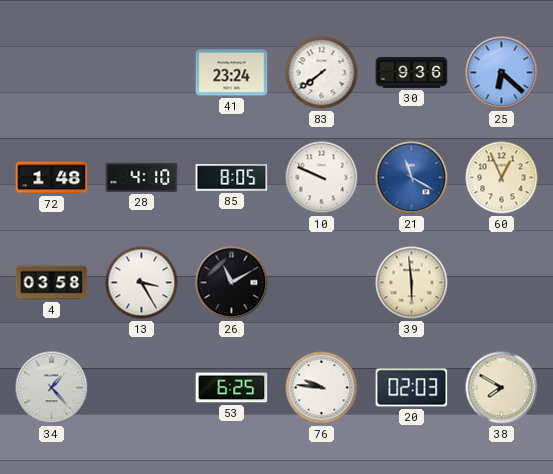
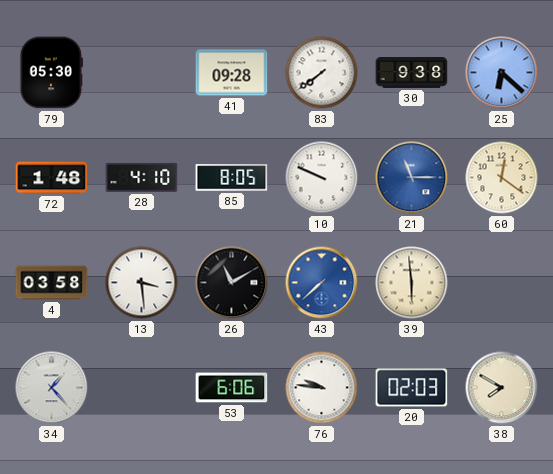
79: none -> 05:30
41: 23:24 -> 09:28
30: 9:36 -> 9:38
21: 11:20 -> 11:15
60: 12:56 -> 12:21
13: 3:25 -> 3:29
43: none -> 7:38
53: 6:25 -> 6:06
